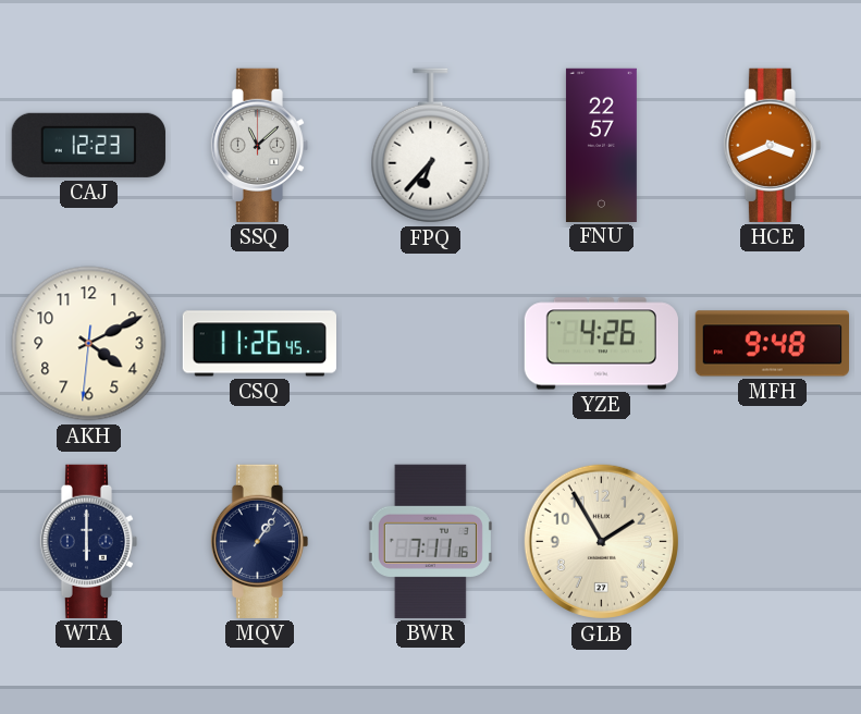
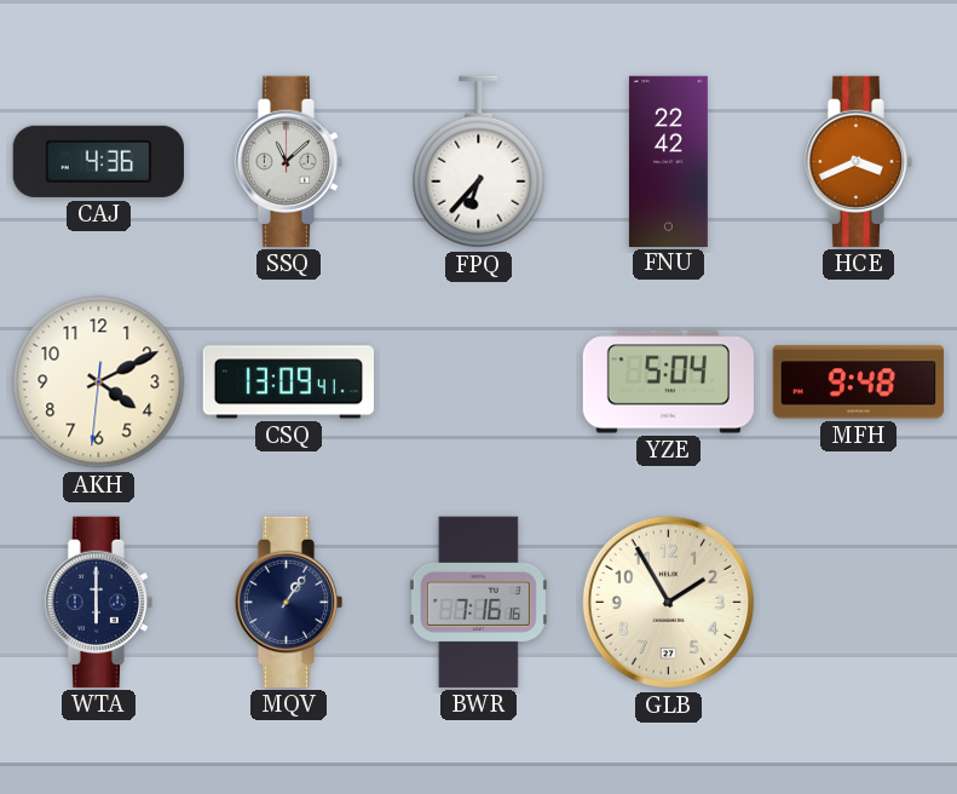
CAJ: 12:23 -> 4:36
FNU: 22:57 -> 22:42
CSQ: 11:26 -> 13:09
YZE: 4:26 -> 5:04
BWR: 7:11 -> 7:16
